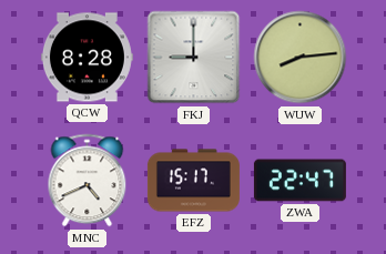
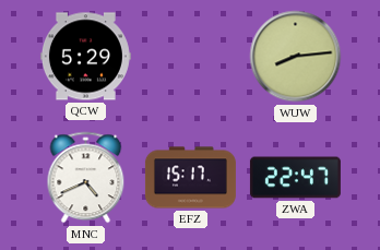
QCW: 8:28 -> 5:29
FKJ: 9:00 -> none
